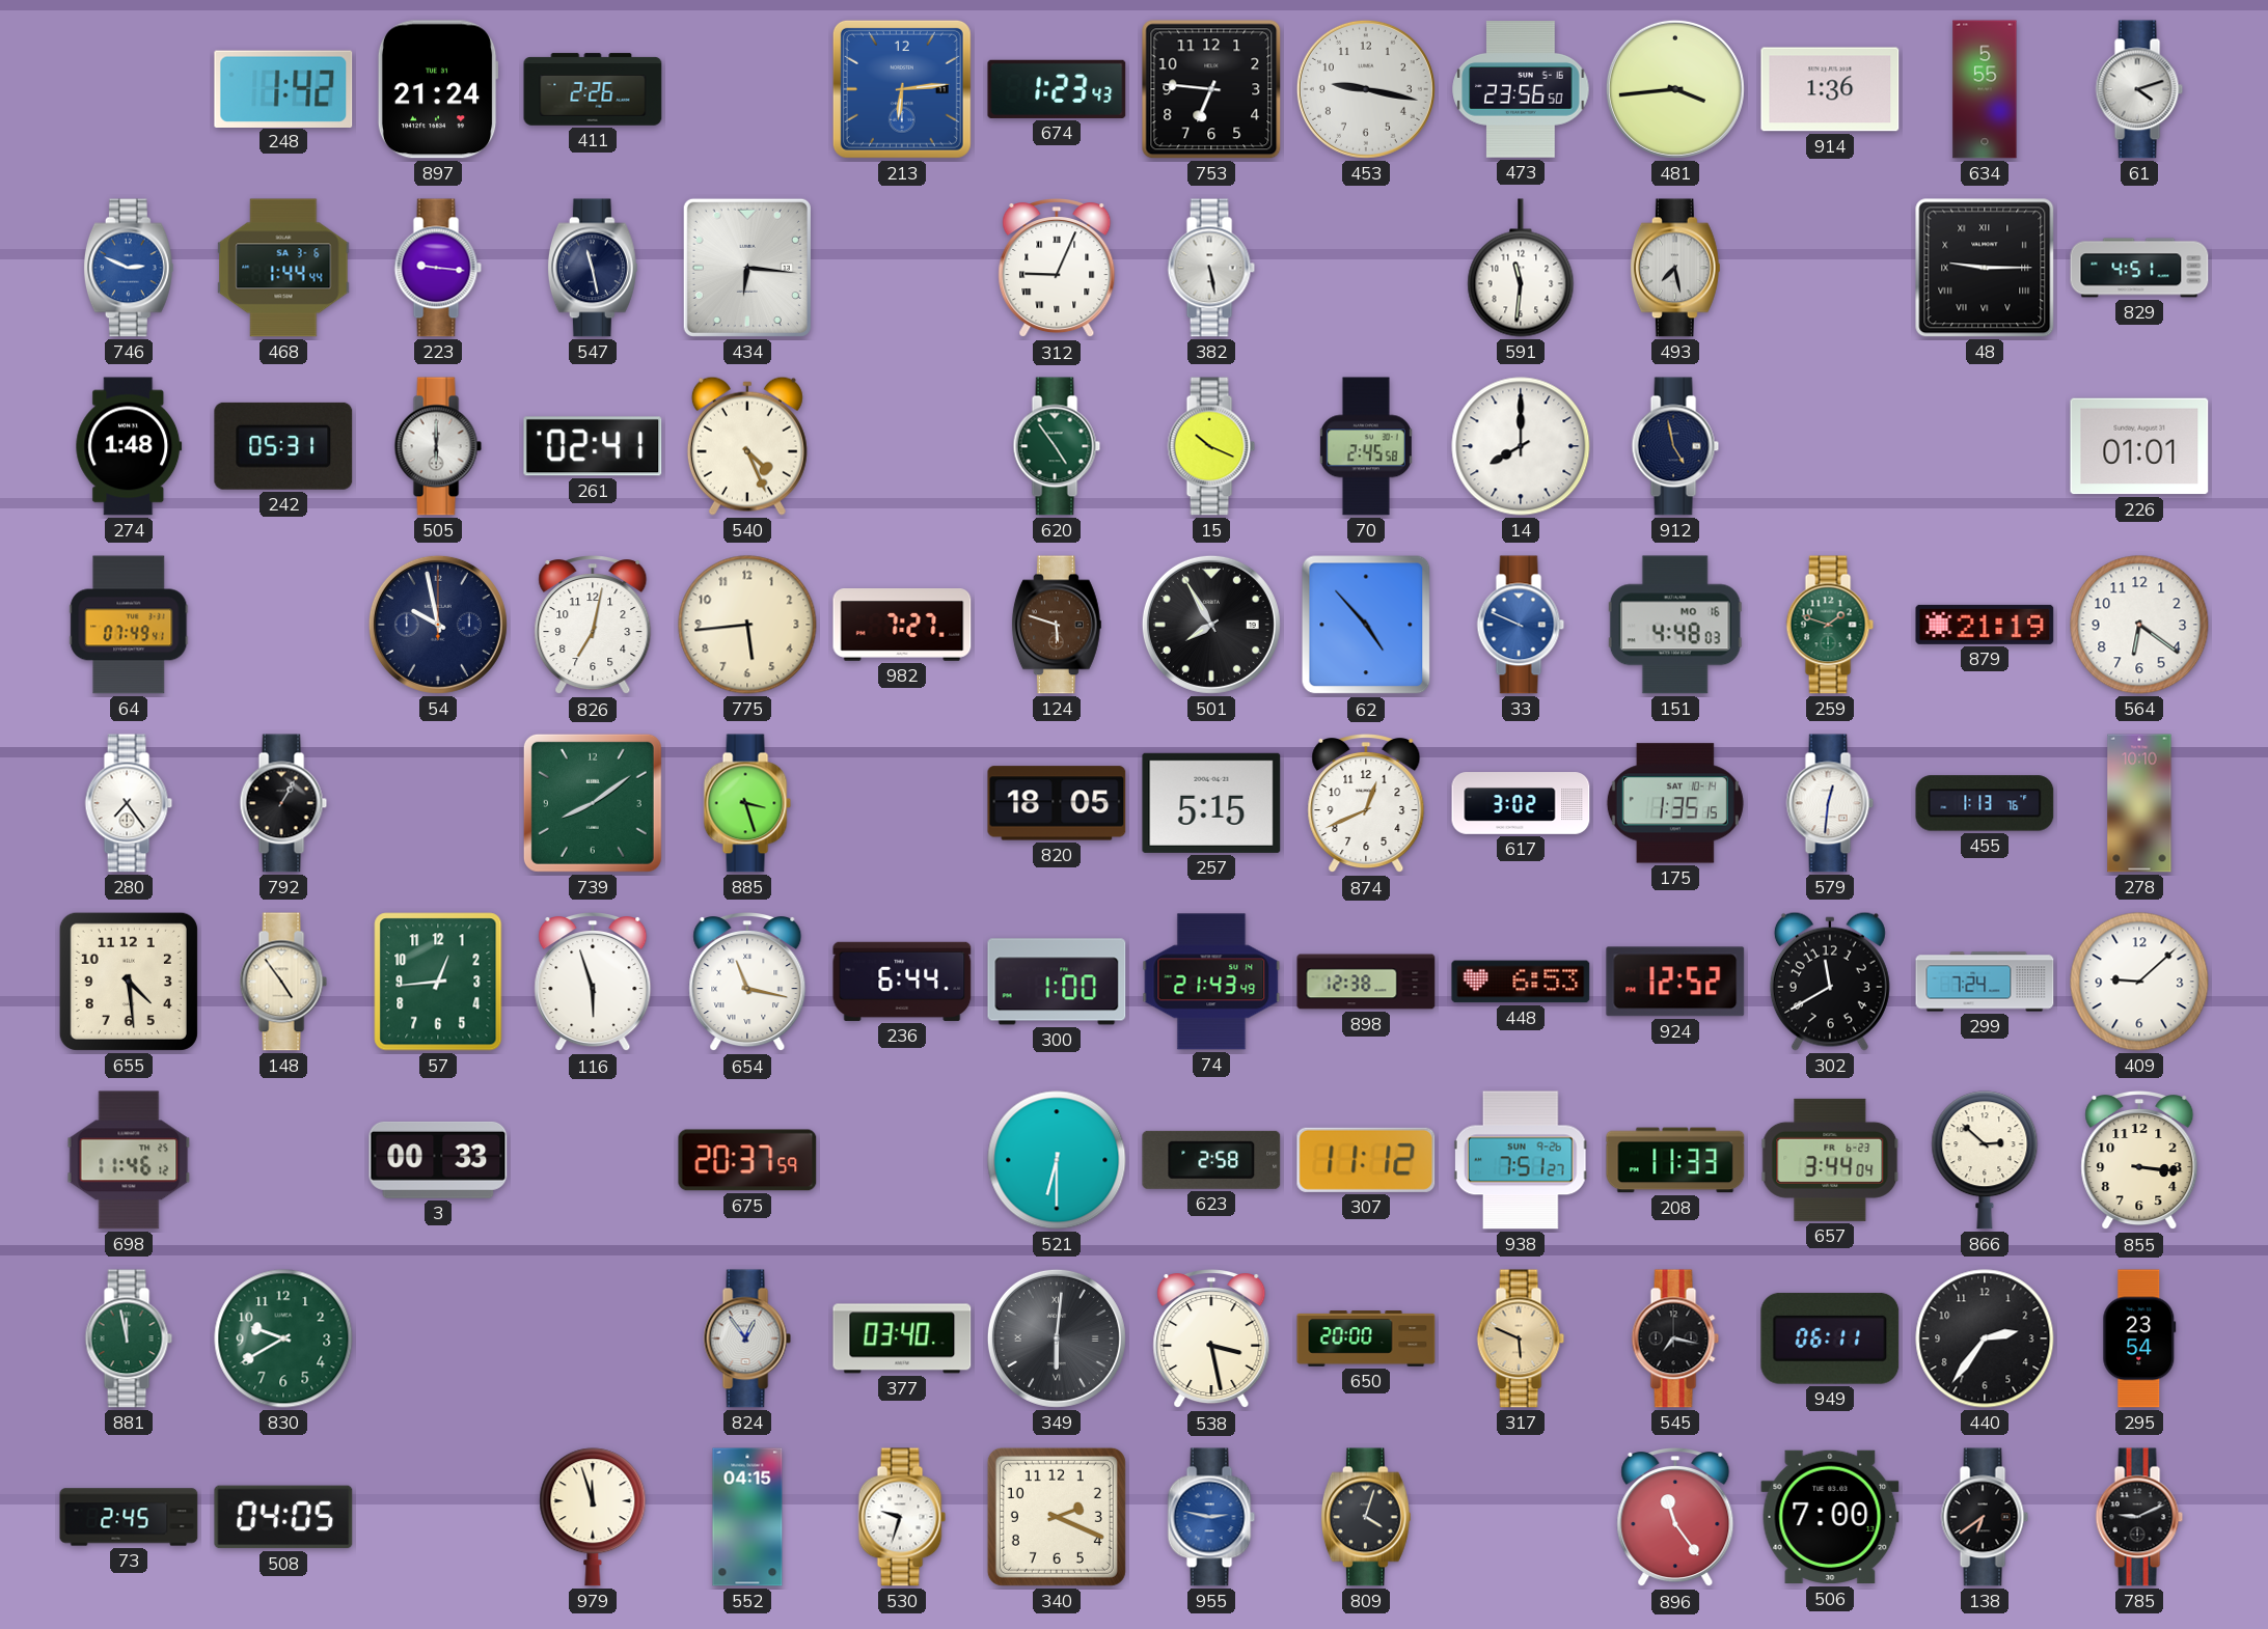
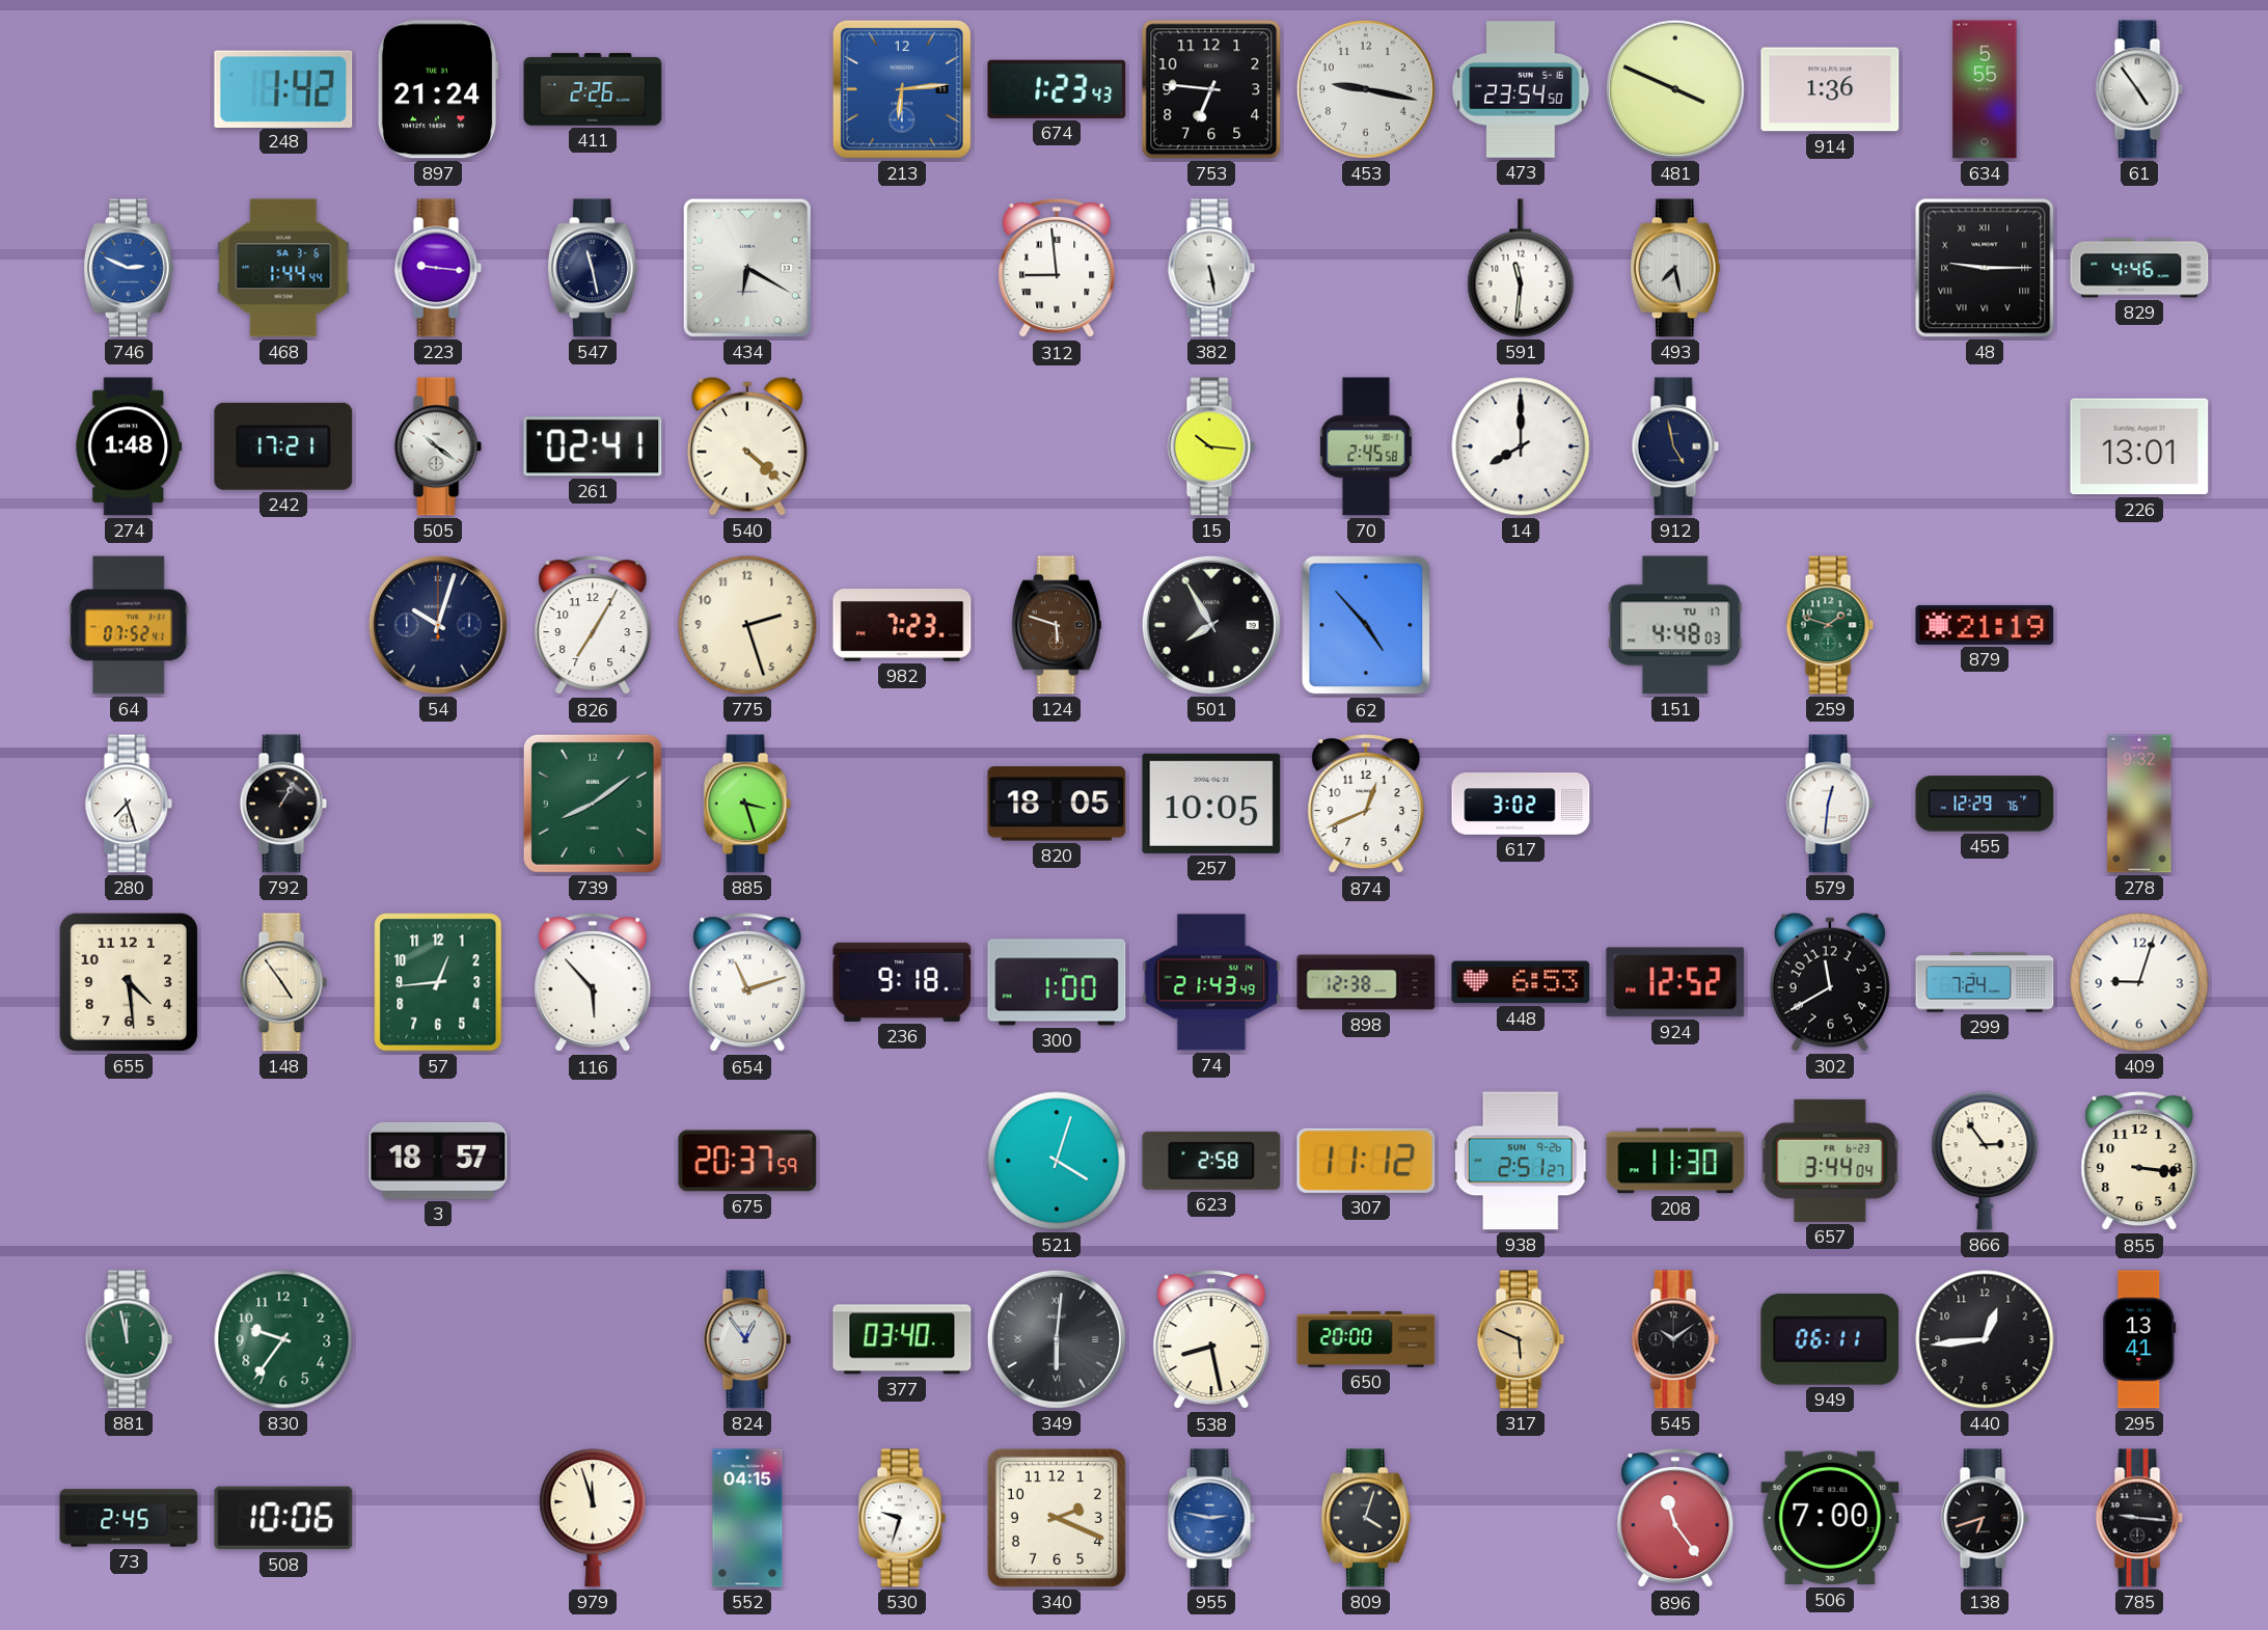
473: 23:56 -> 23:54
481: 3:44 -> 3:49
61: 4:12 -> 4:54
434: 6:16 -> 6:20
312: 9:04 -> 8:59
829: 4:51 -> 4:46
242: 05:31 -> 17:21
505: 6:00 -> 10:21
540: 4:26 -> 4:22
620: 4:54 -> none
15: 10:19 -> 10:16
226: 01:01 -> 13:01
64: 07:49 -> 07:52
54: 9:58 -> 10:03
826: 7:02 -> 7:05
775: 5:44 -> 2:27
982: 7:27 -> 7:23
33: 9:49 -> none
151 date: MO 16 -> TU 17
564: 6:21 -> none
280: 7:24 -> 7:27
257: 5:15 -> 10:05
175: 1:35 -> none
455: 1:13 -> 12:29
278: 10:10 -> 9:32
116: 5:57 -> 5:53
654: 11:17 -> 11:12
236: 6:44 -> 9:18
409: 9:08 -> 9:03
698: 11:46 -> none
3: 00:33 -> 18:57
521: 6:30 -> 4:03
938: 7:51 -> 2:51
208: 11:33 -> 11:30
866: 2:52 -> 2:54
830: 9:40 -> 9:36
538: 3:28 -> 8:28
545: 7:17 -> 10:09
440: 2:36 -> 12:44
295: 23:54 -> 13:41
508: 04:05 -> 10:06
138: 6:39 -> 6:42
785: 9:11 -> 9:16
